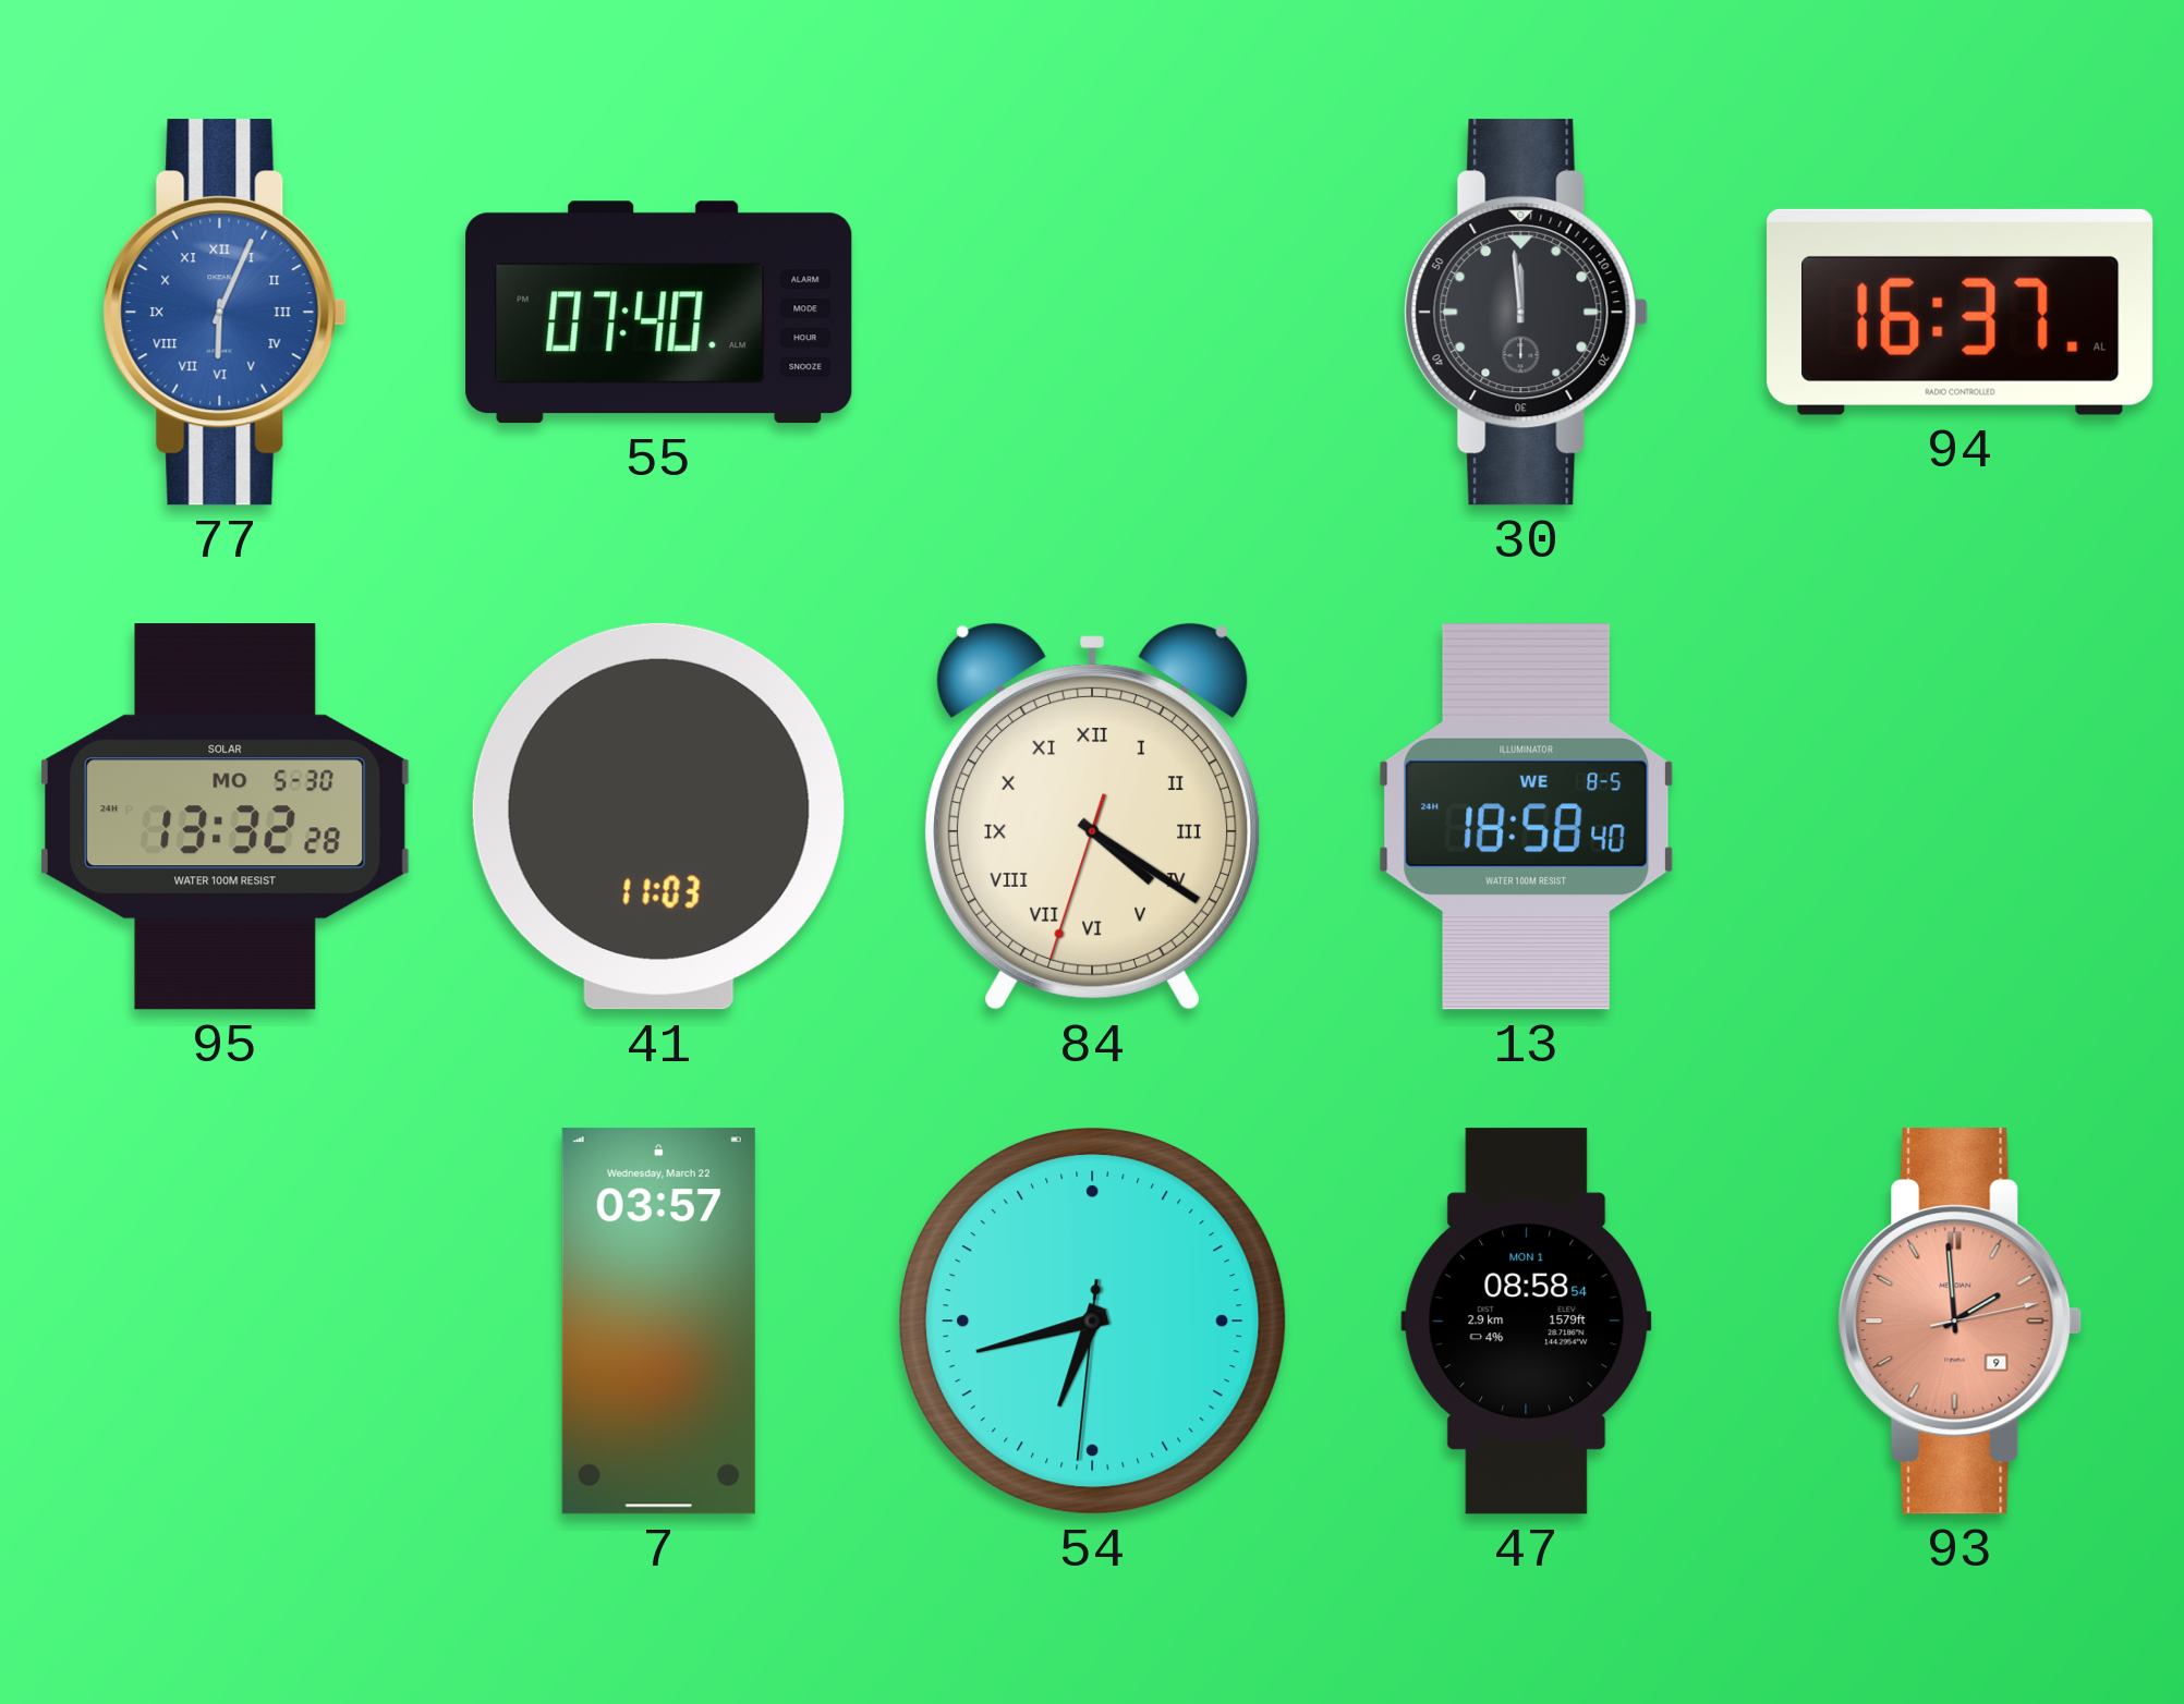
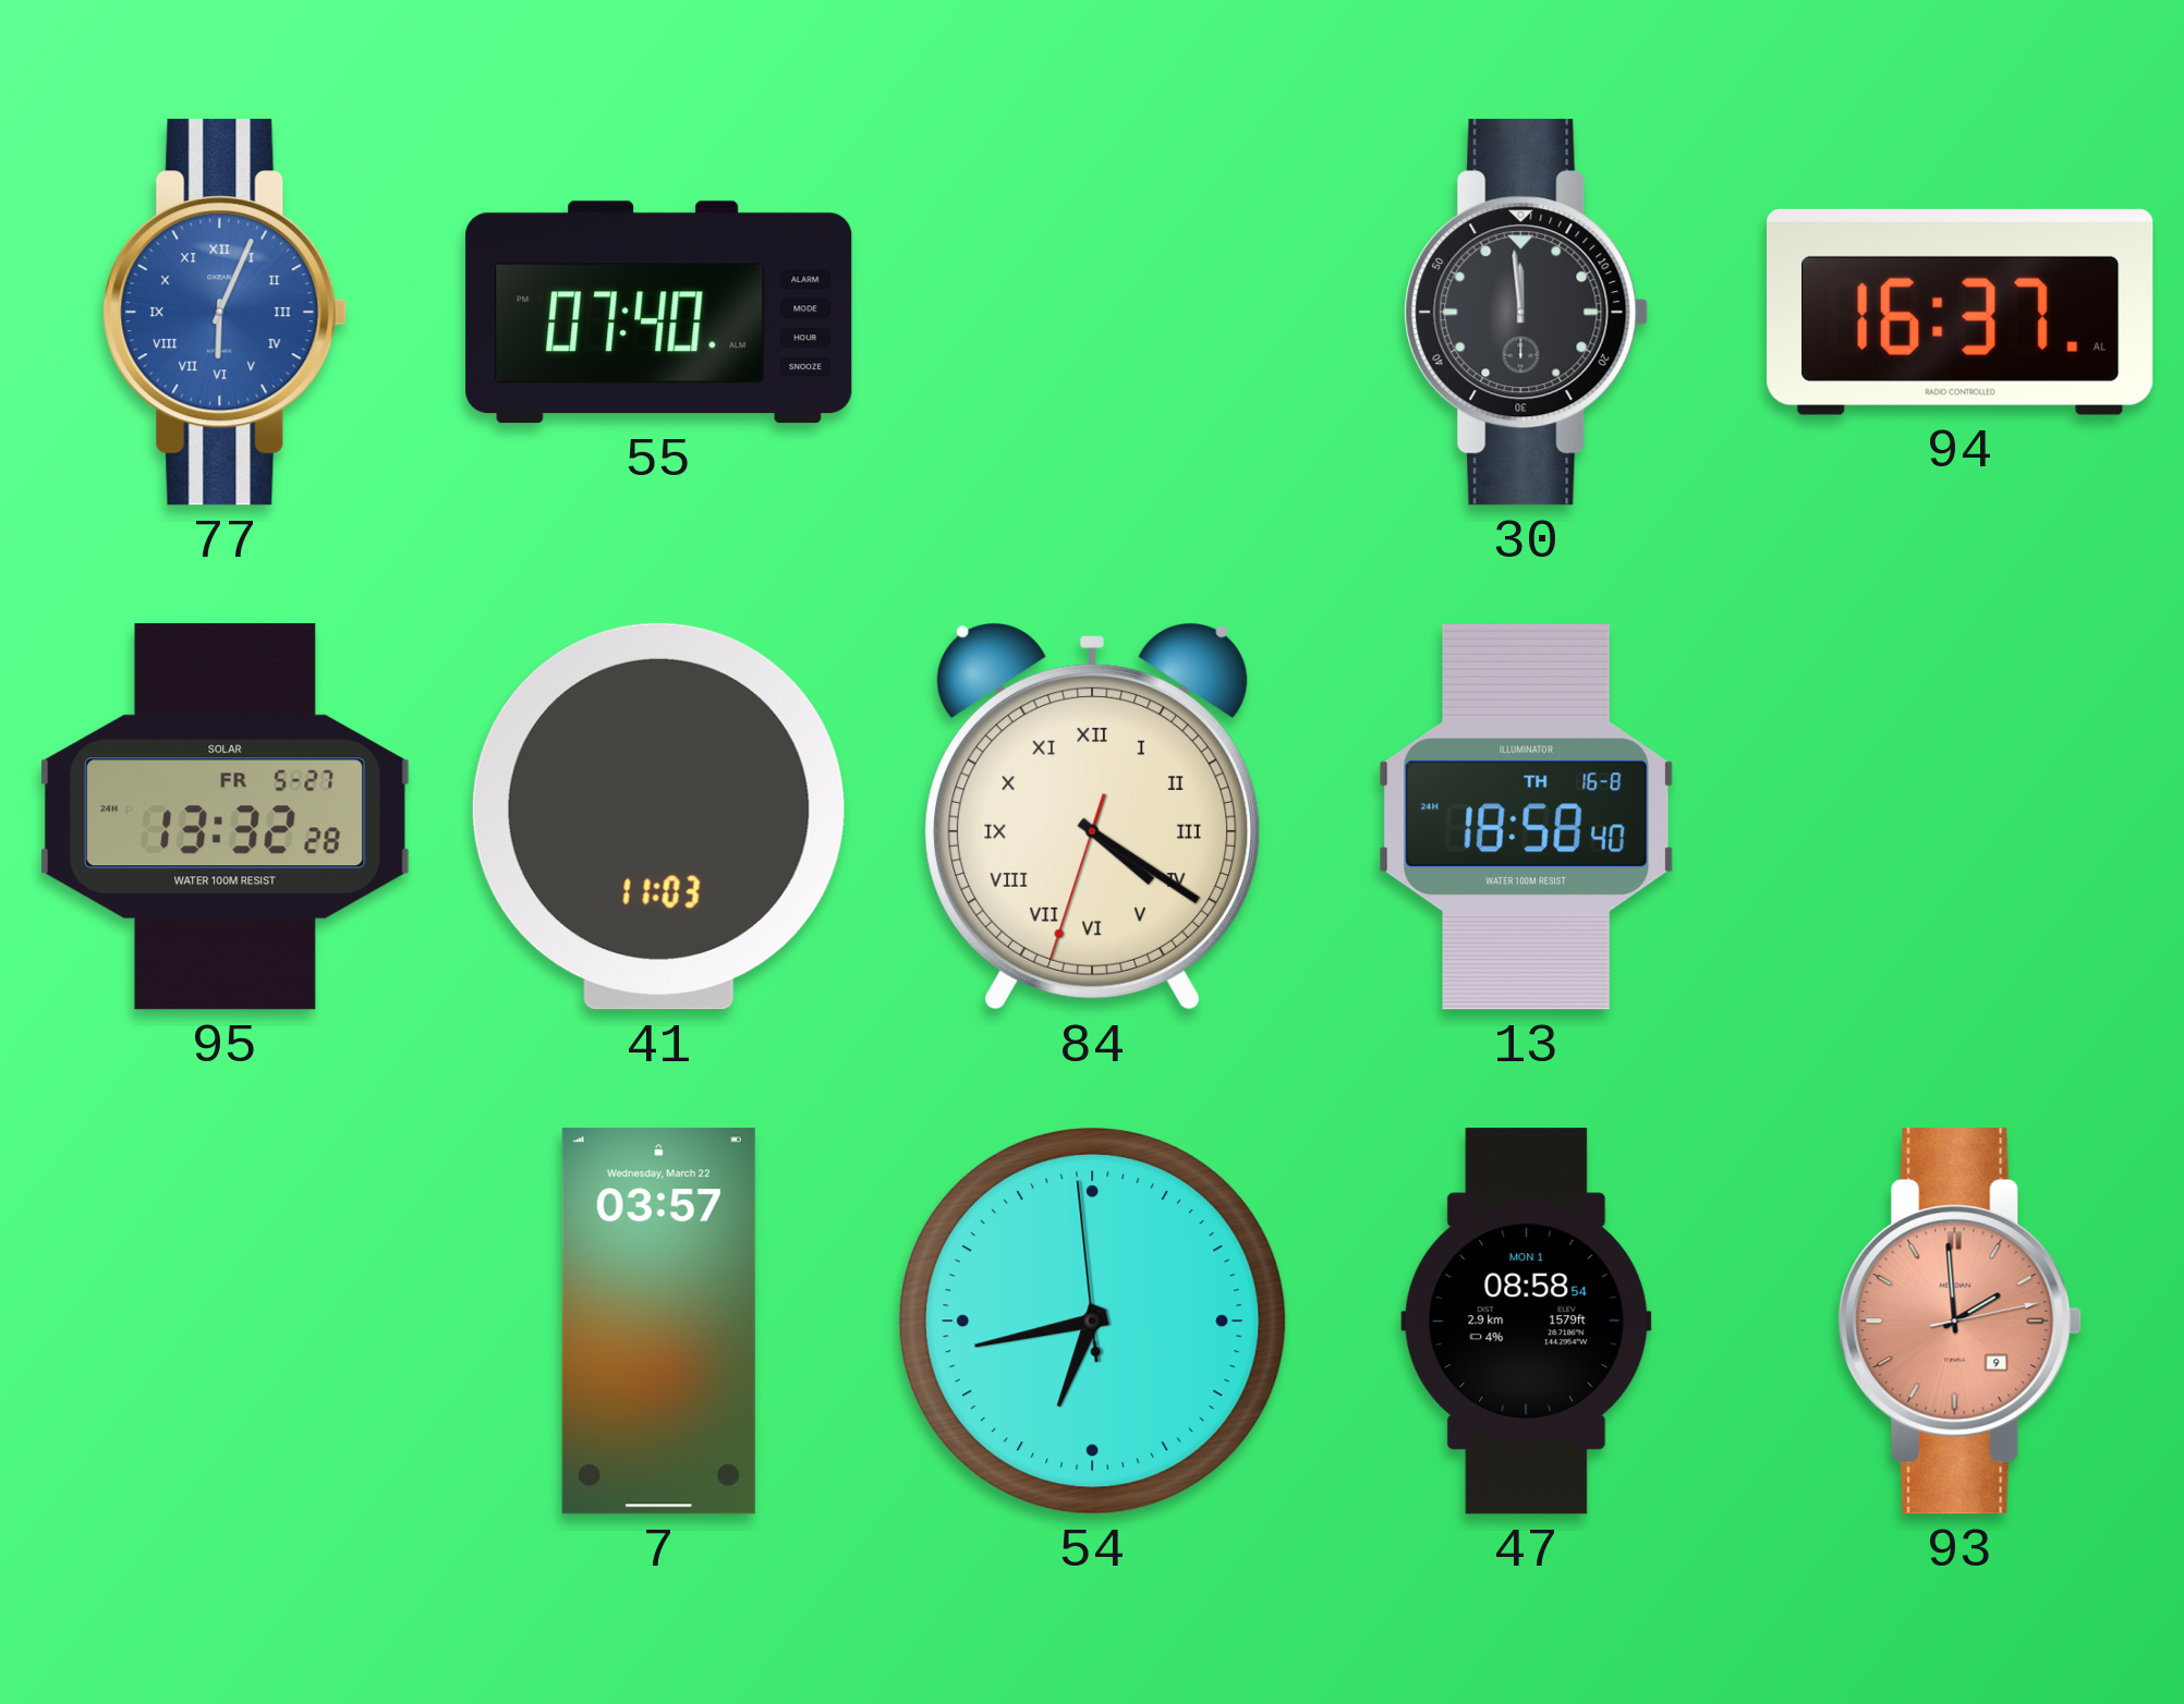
95 date: MO 5-30 -> FR 5-27
13 date: WE 8-5 -> TH 16-8
54: 6:42:31 -> 6:42:59
